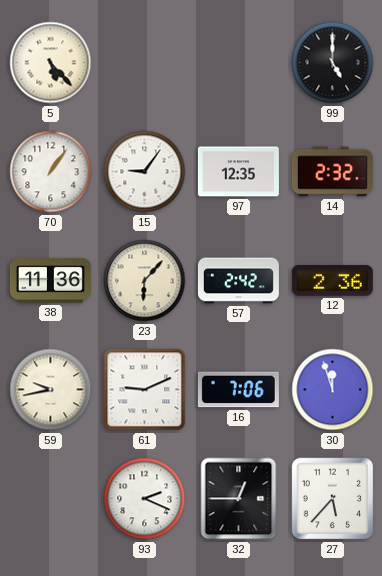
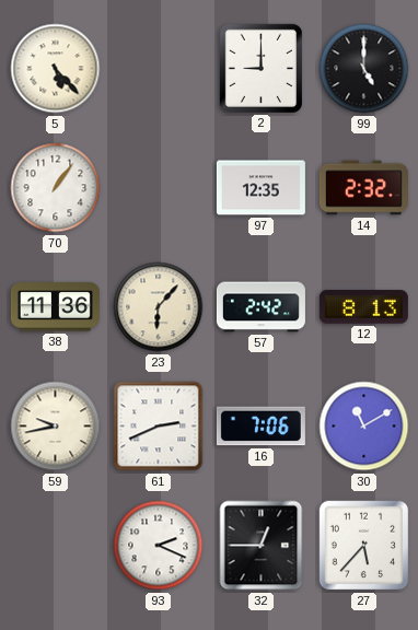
2: none -> 9:00
15: 9:06 -> none
12: 2:36 -> 8:13
61: 9:11 -> 2:41
30: 11:57 -> 11:10
